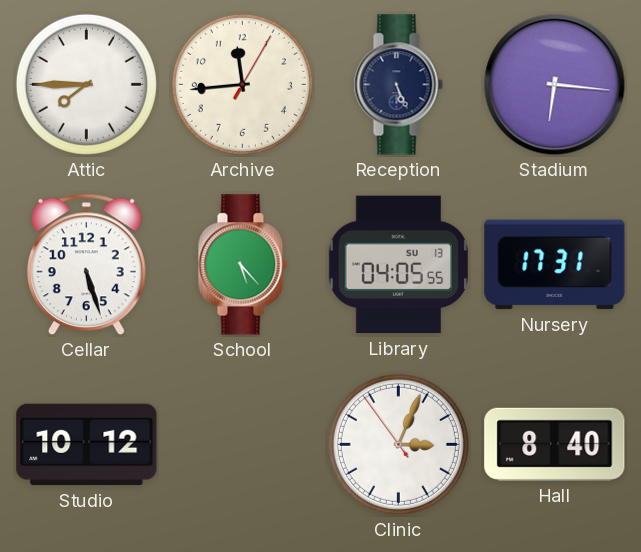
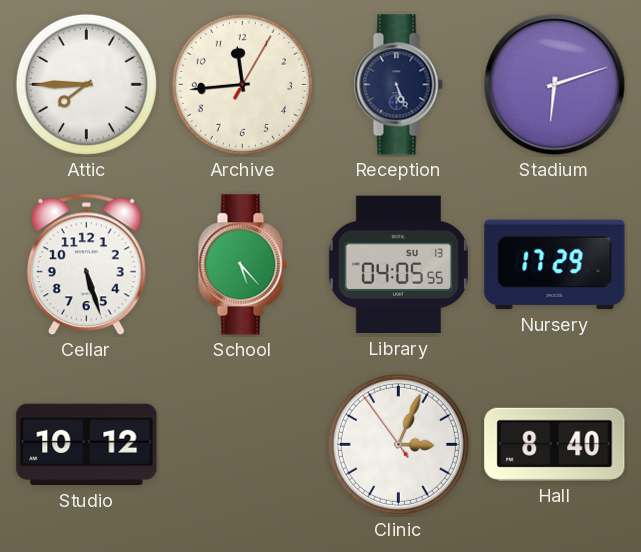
Stadium: 6:16 -> 6:12
Nursery: 17:31 -> 17:29
